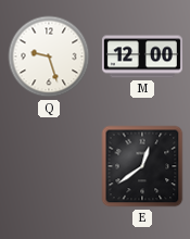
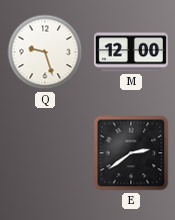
E: 12:39 -> 2:39
